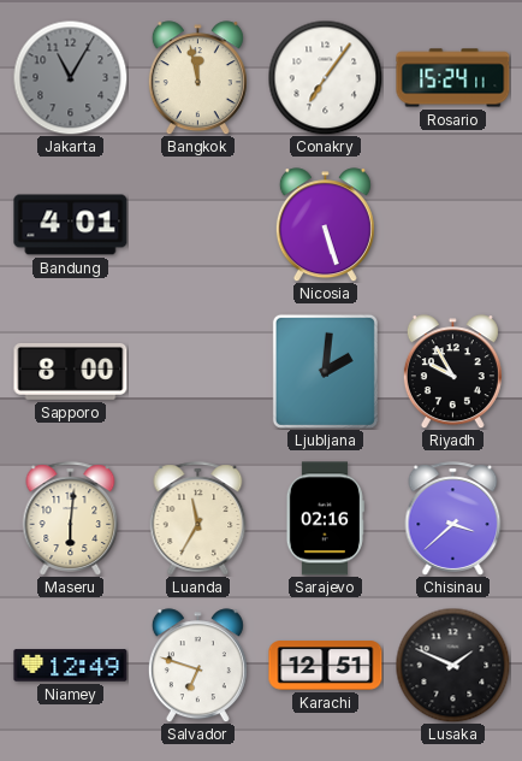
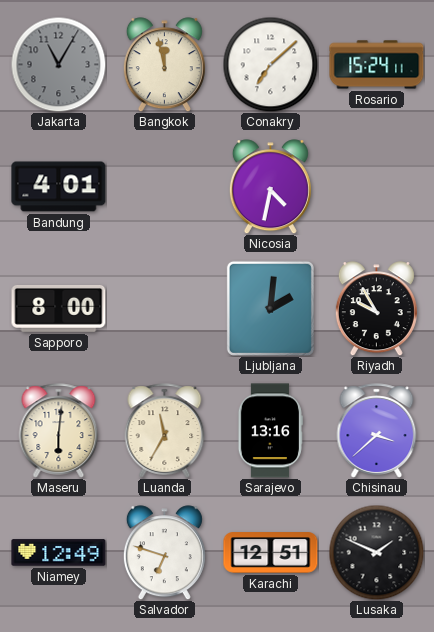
Conakry: 7:06 -> 7:08
Nicosia: 5:27 -> 4:32
Sarajevo: 02:16 -> 13:16
